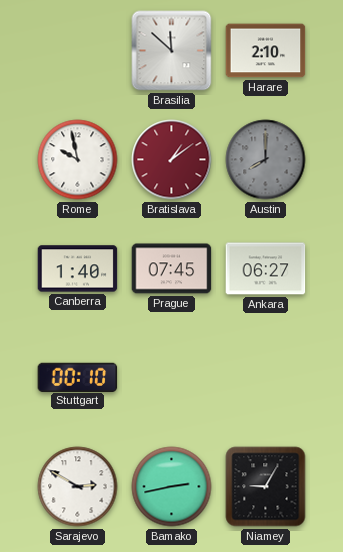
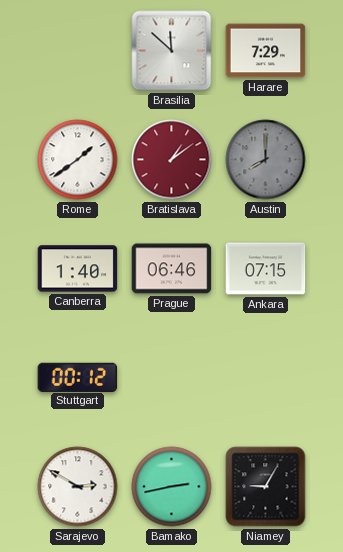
Harare: 2:10 -> 7:29
Rome: 9:58 -> 1:39
Prague: 07:45 -> 06:46
Ankara: 06:27 -> 07:15
Stuttgart: 00:10 -> 00:12
